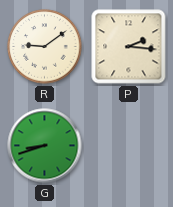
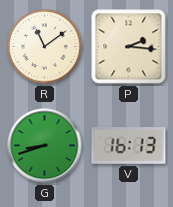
R: 9:09 -> 11:09
V: none -> 16:13
